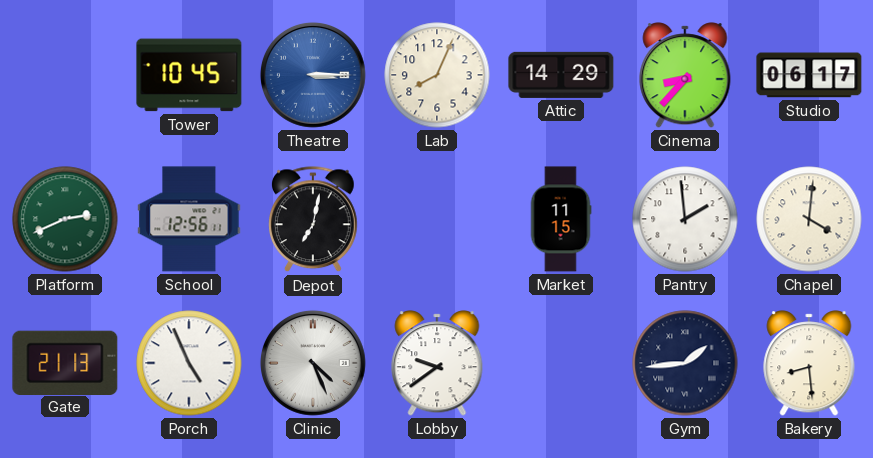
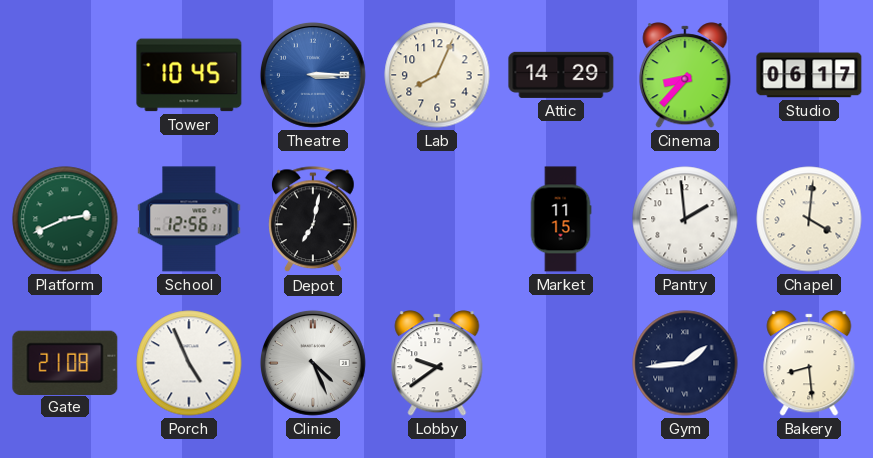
Gate: 21:13 -> 21:08
